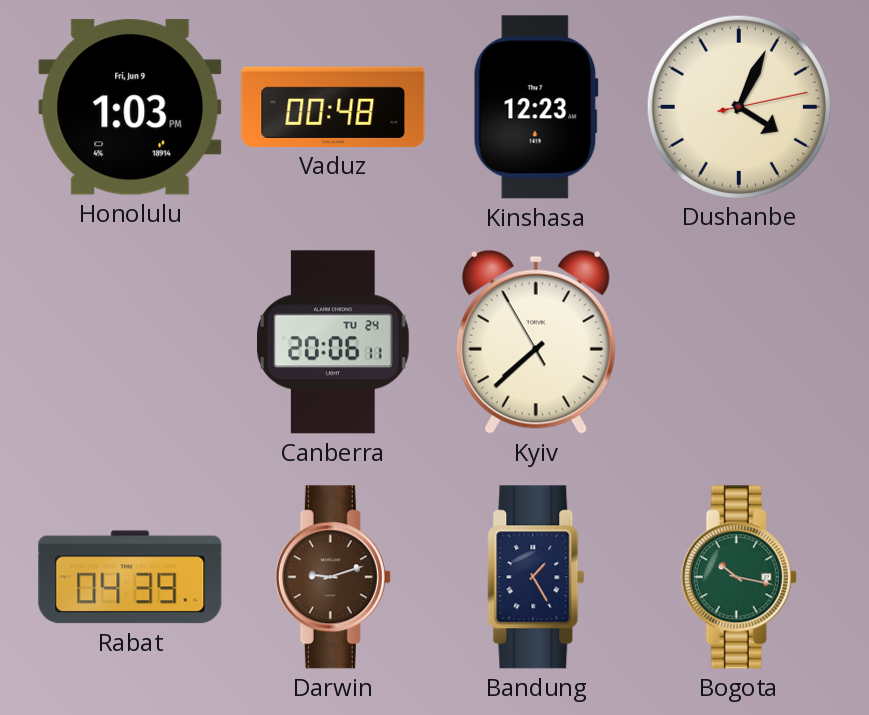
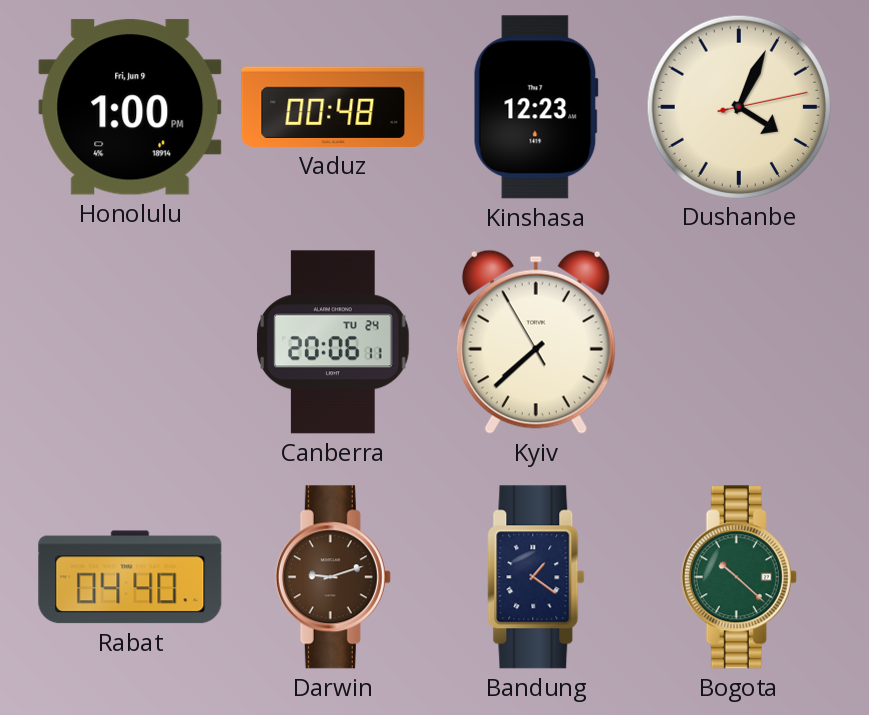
Honolulu: 1:03 -> 1:00
Rabat: 04:39 -> 04:40
Bandung: 1:25 -> 1:21
Bogota: 10:17 -> 10:22
